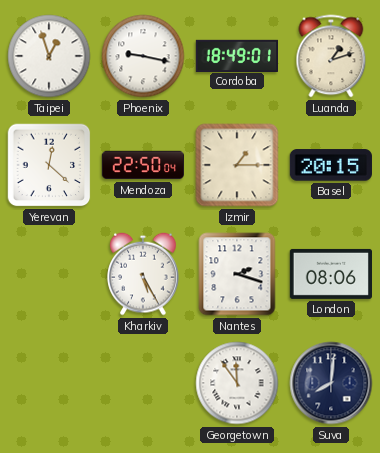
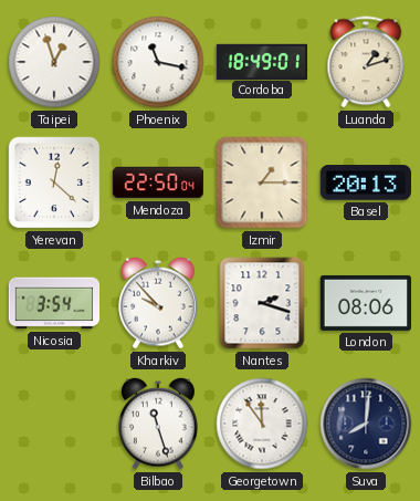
Phoenix: 9:17 -> 11:17
Basel: 20:15 -> 20:13
Nicosia: none -> 3:54
Kharkiv: 5:25 -> 9:53
Bilbao: none -> 11:27
